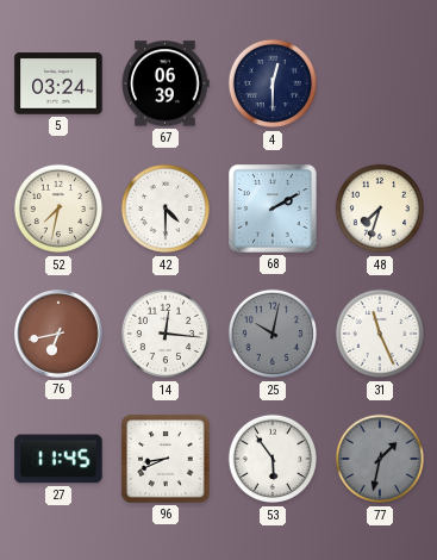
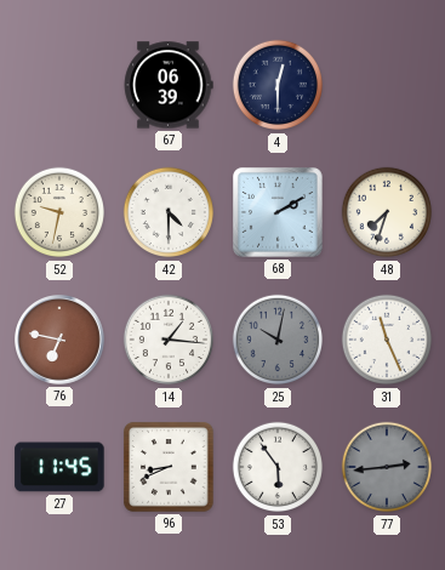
5: 03:24 -> none
52: 7:32 -> 9:32
76: 6:43 -> 6:47
14: 12:16 -> 1:16
77: 1:32 -> 2:44
